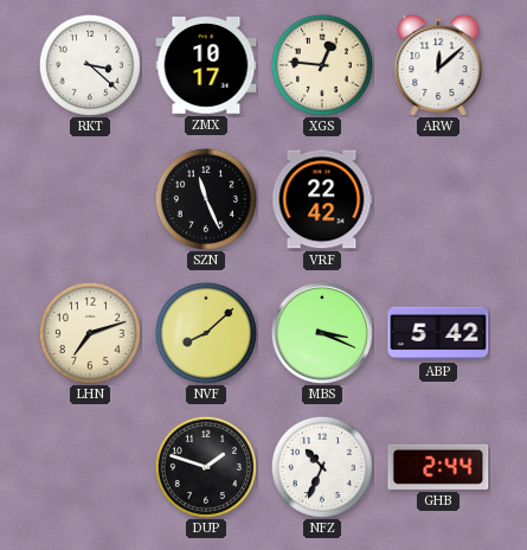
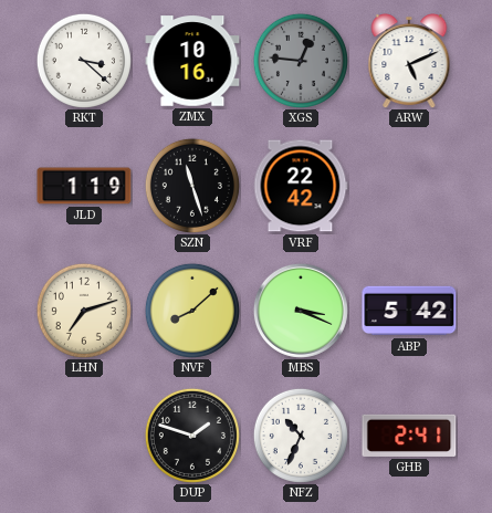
ZMX: 10:17 -> 10:16
XGS dial: cream -> grey
ARW: 12:08 -> 5:11
JLD: none -> 1:19
SZN: 11:26 -> 11:27
GHB: 2:44 -> 2:41
